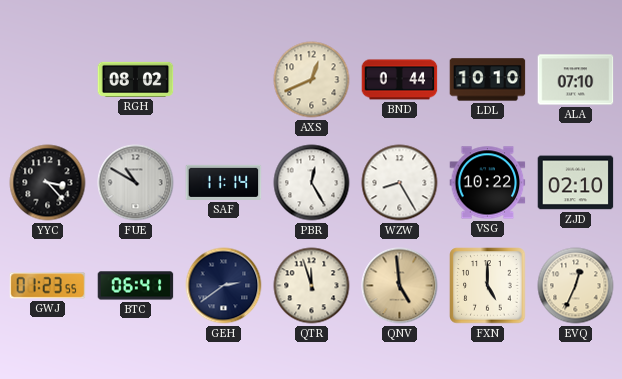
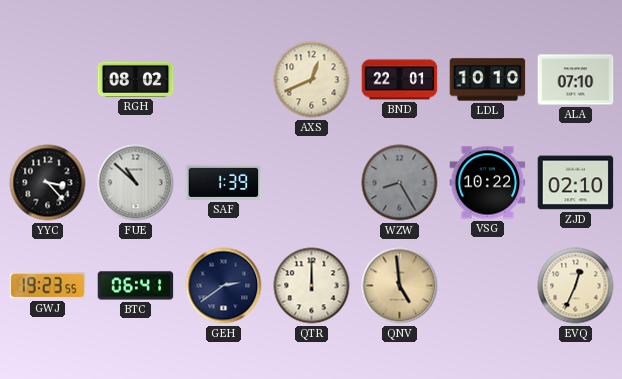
BND: 0:44 -> 22:01
FUE: 10:50 -> 10:52
SAF: 11:14 -> 1:39
PBR: 12:25 -> none
WZW dial: white -> grey
GWJ: 01:23 -> 19:23
QTR: 11:57 -> 12:00
FXN: 5:00 -> none
